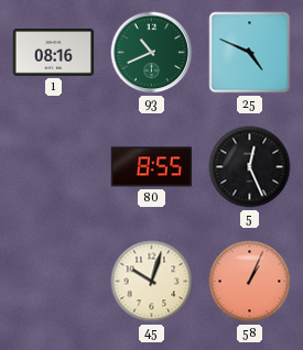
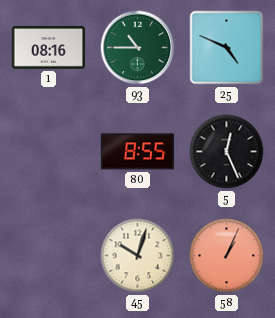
93: 10:41 -> 10:45
